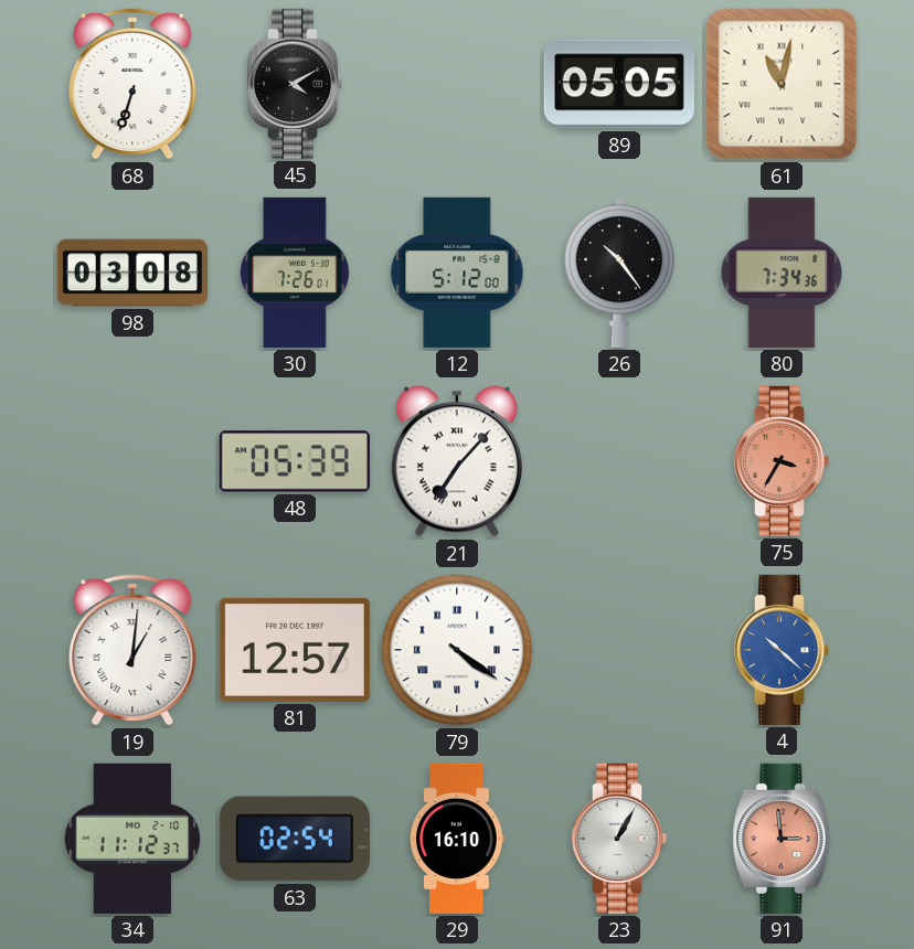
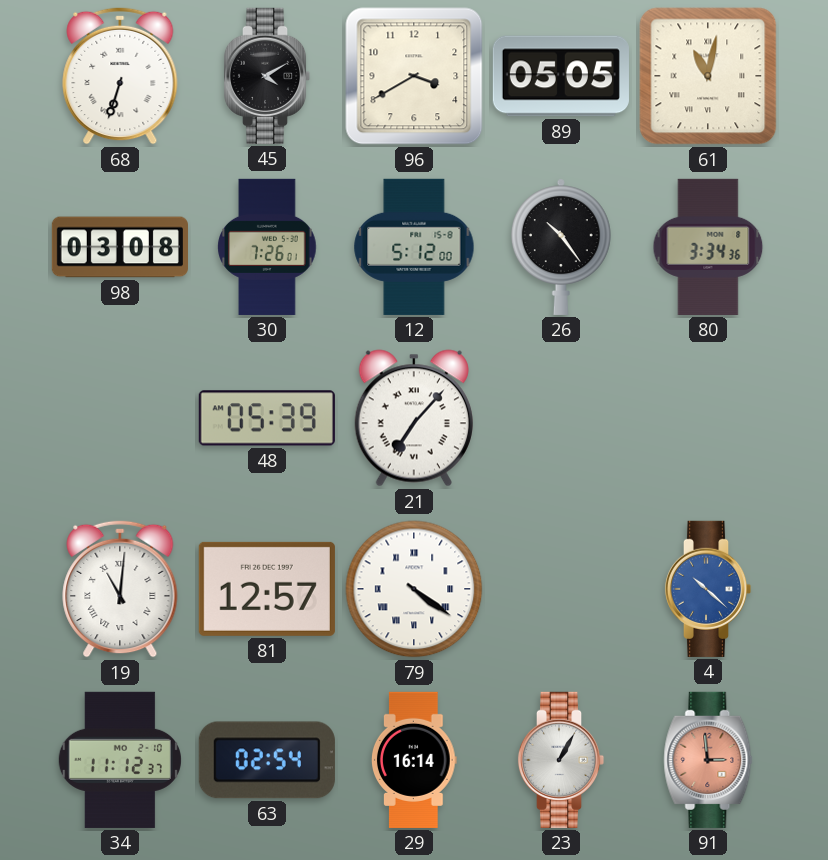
96: none -> 3:40
80: 7:34 -> 3:34
75: 3:35 -> none
19: 1:01 -> 11:01
29: 16:10 -> 16:14
